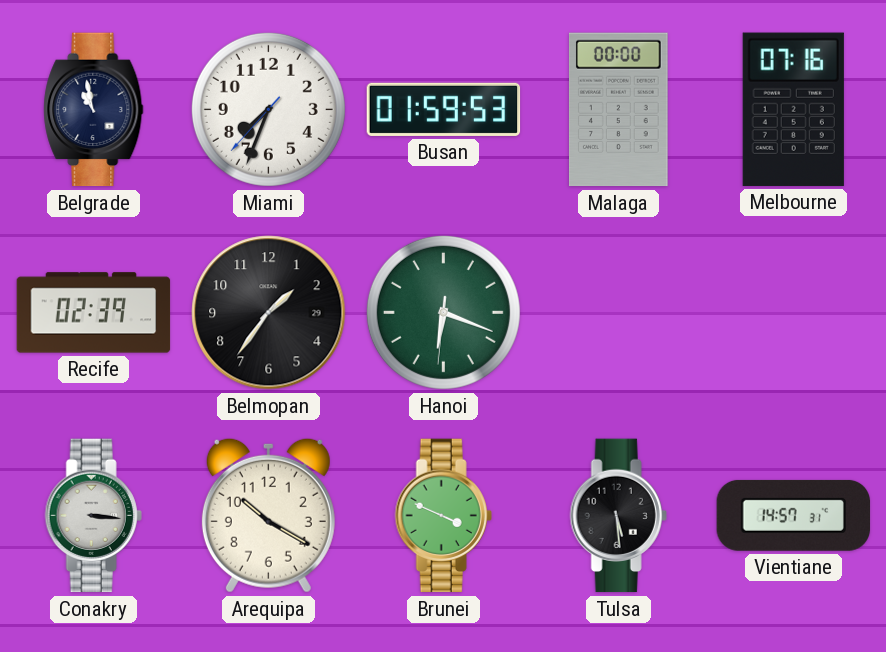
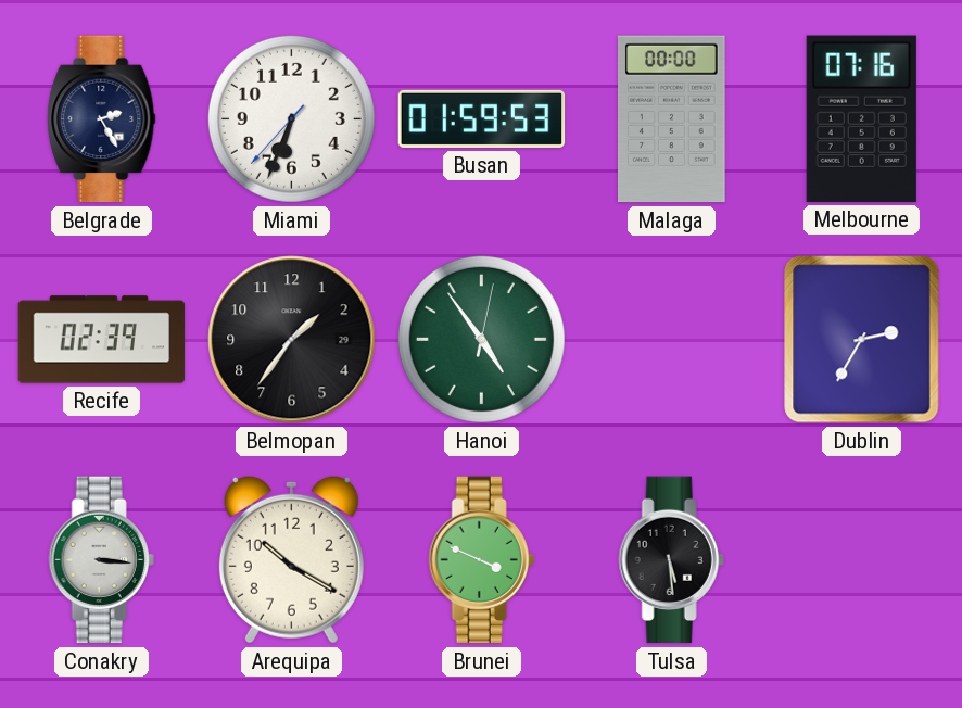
Belgrade: 10:58 -> 2:25
Miami: 7:33 -> 6:33
Hanoi: 6:18 -> 4:54
Dublin: none -> 2:35
Vientiane: 14:57 -> none
